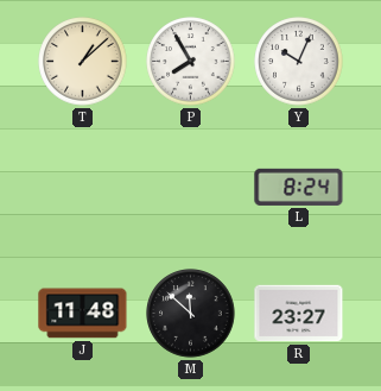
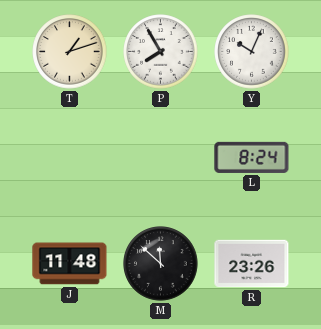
T: 1:08 -> 1:12
R: 23:27 -> 23:26
